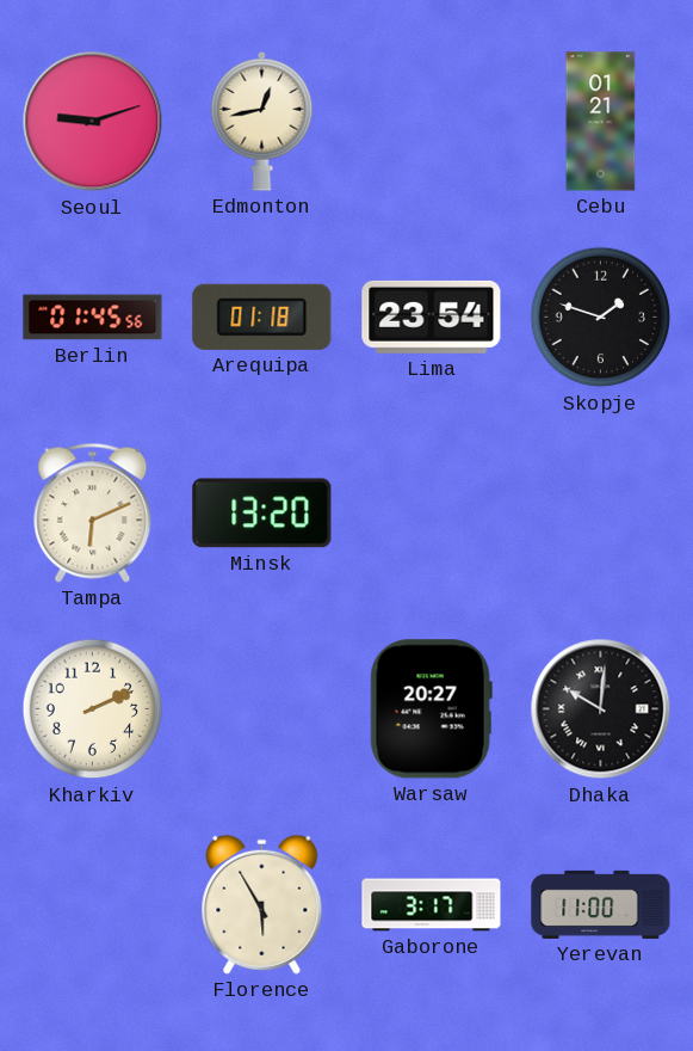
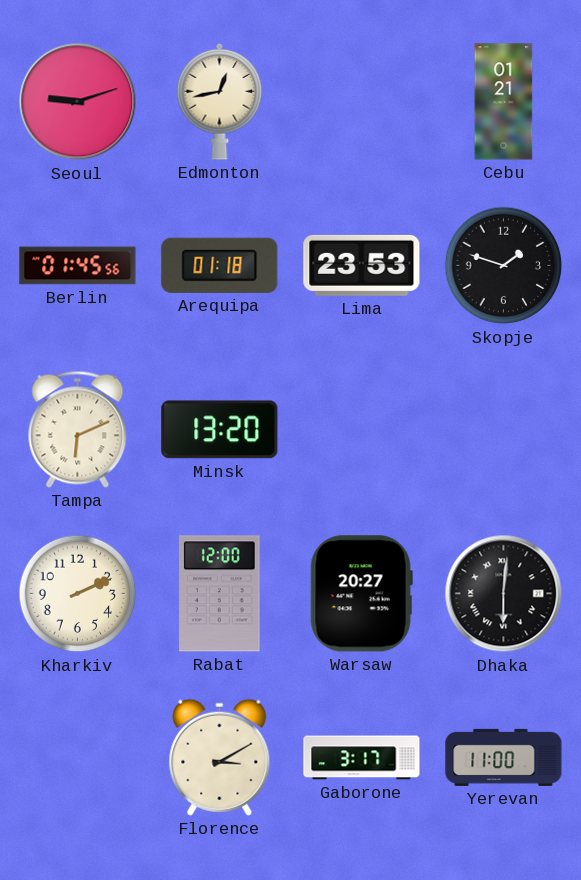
Lima: 23:54 -> 23:53
Rabat: none -> 12:00
Dhaka: 10:01 -> 6:01
Florence: 5:55 -> 3:10
